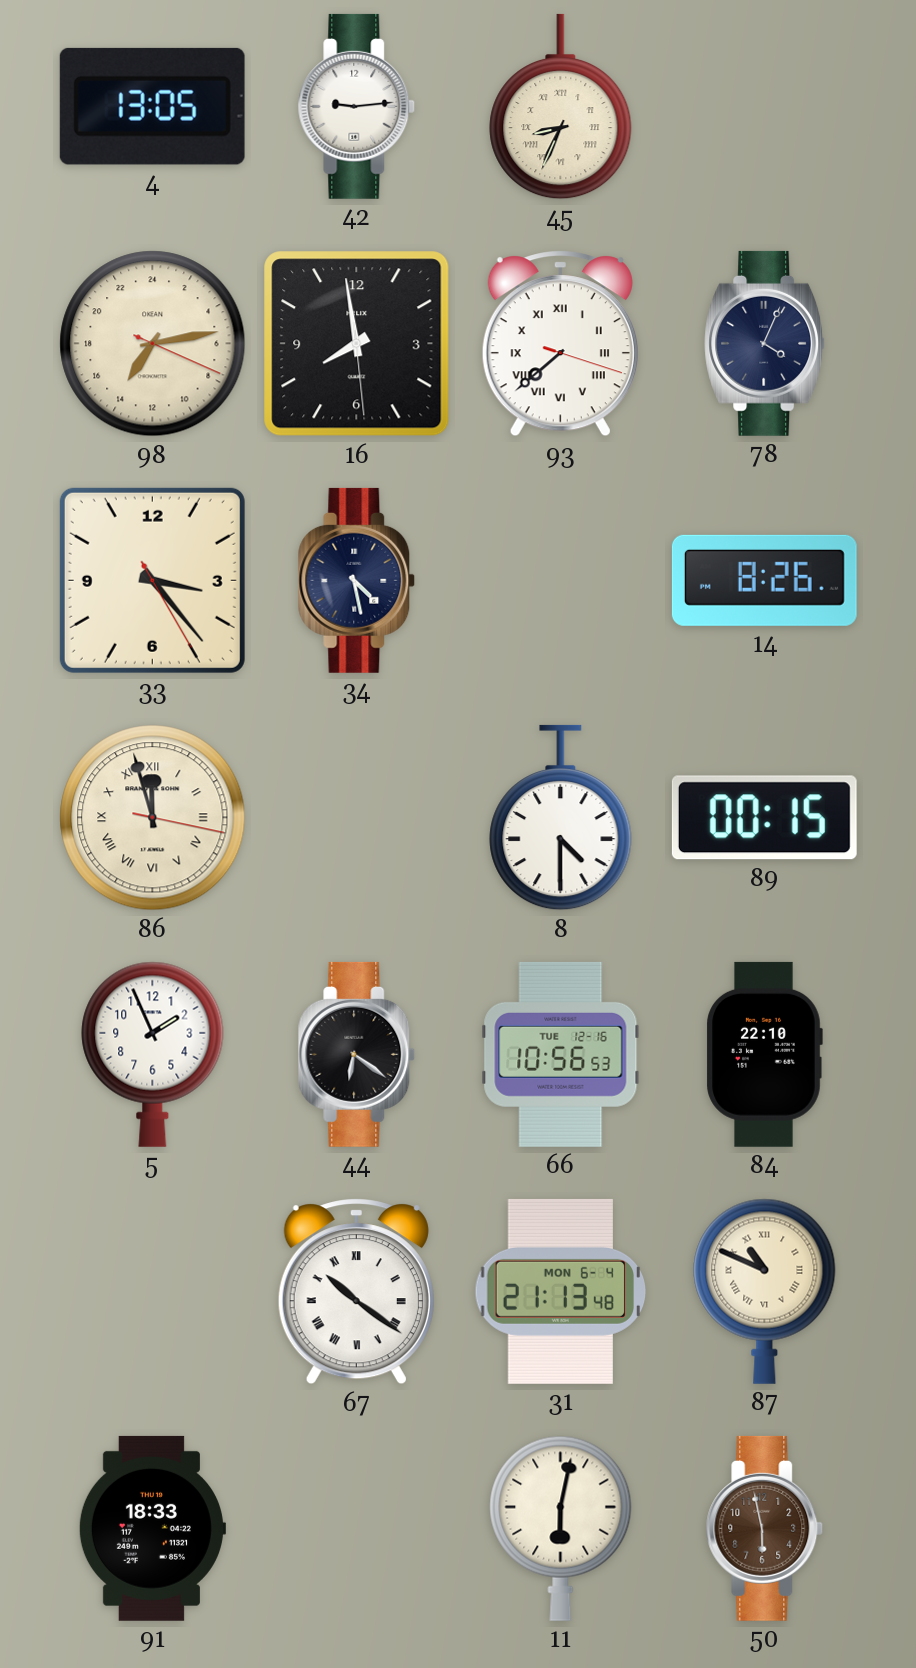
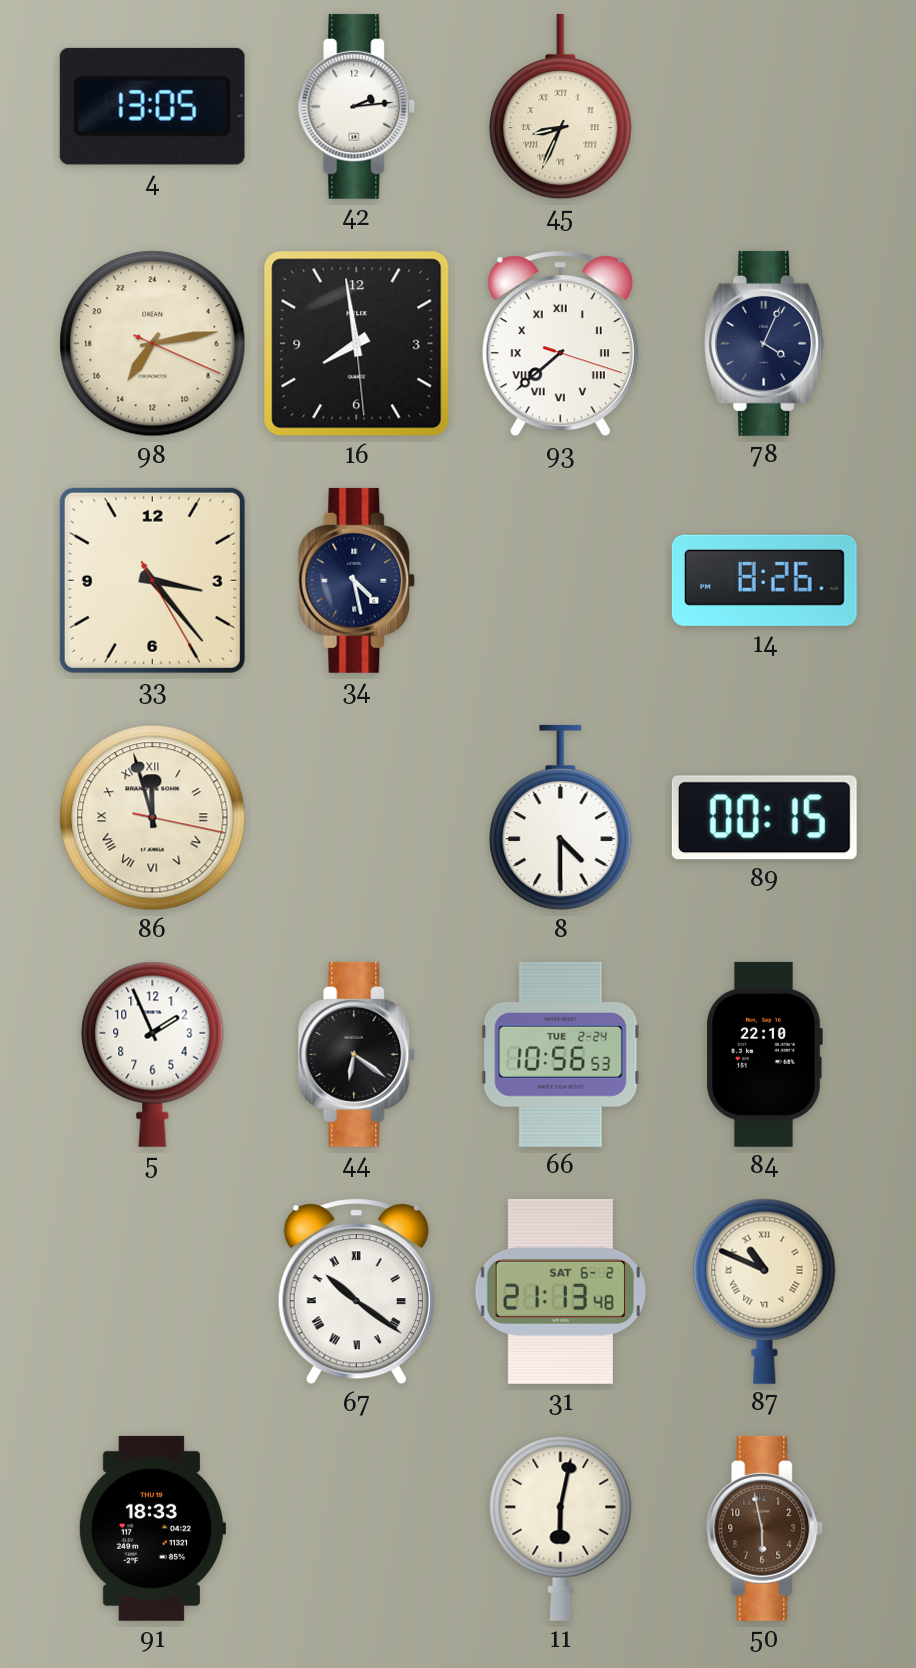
42: 9:14 -> 2:14
66 date: TUE 12-16 -> TUE 2-24
31 date: MON 6-4 -> SAT 6-2
